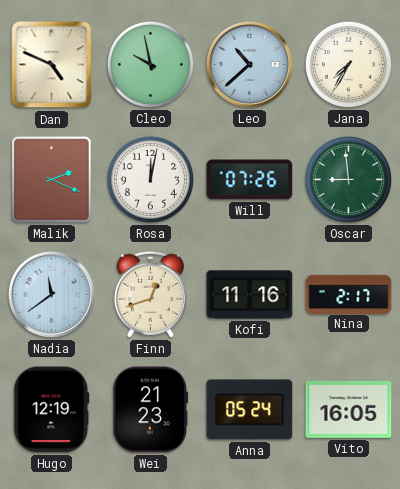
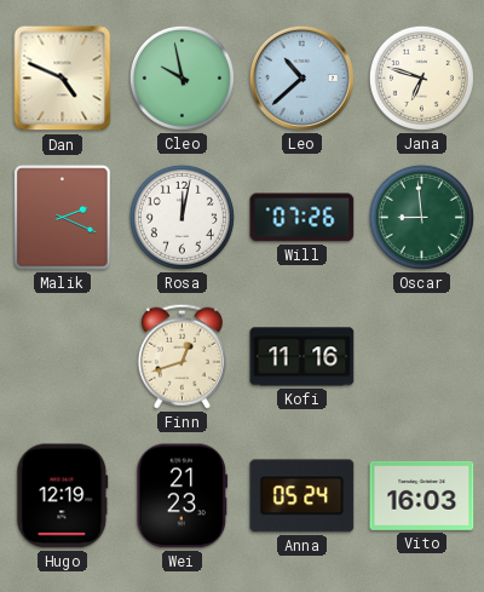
Jana: 7:35 -> 6:48
Nadia: 11:39 -> none
Nina: 2:17 -> none
Vito: 16:05 -> 16:03
